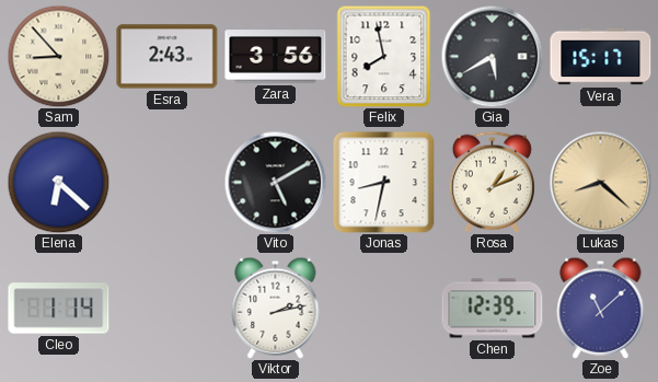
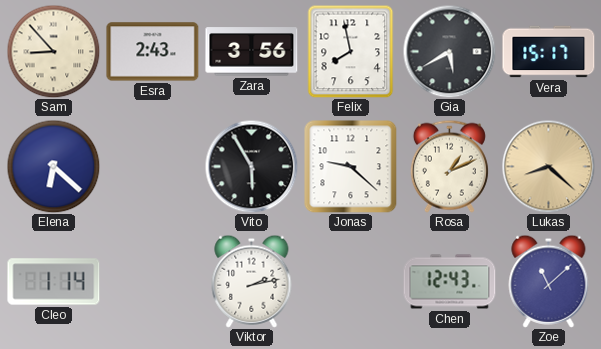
Vito: 5:10 -> 5:55
Jonas: 8:32 -> 9:22
Chen: 12:39 -> 12:43
